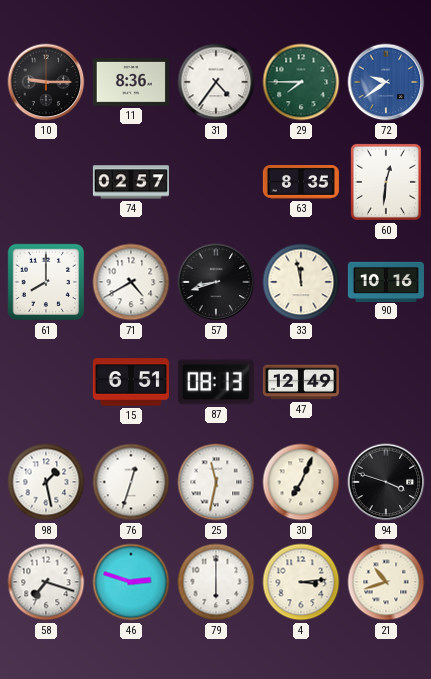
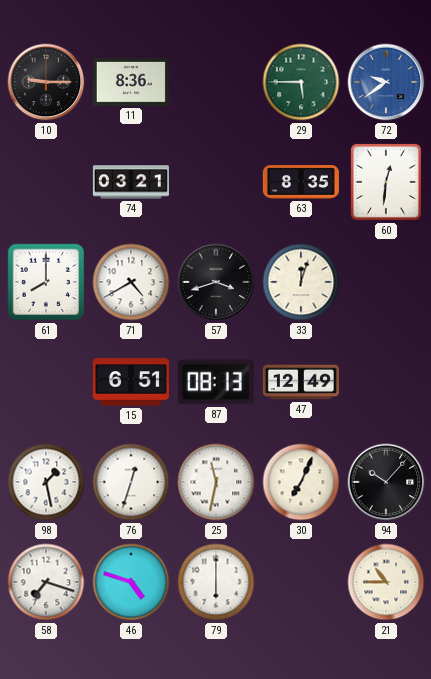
31: 4:36 -> none
29: 7:45 -> 5:45
74: 02:57 -> 03:21
57: 8:42 -> 3:42
33: 11:58 -> 12:03
90: 10:16 -> none
94: 3:48 -> 10:07
46: 2:48 -> 4:48
4: 3:14 -> none
21: 10:42 -> 10:45
